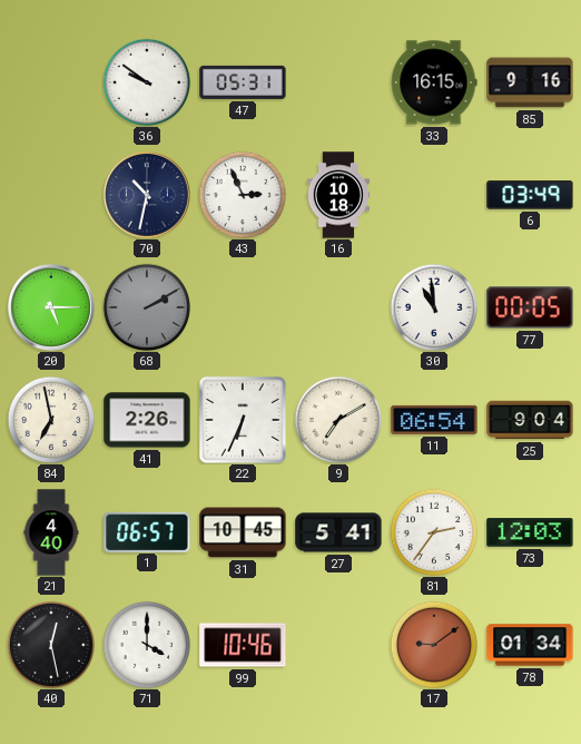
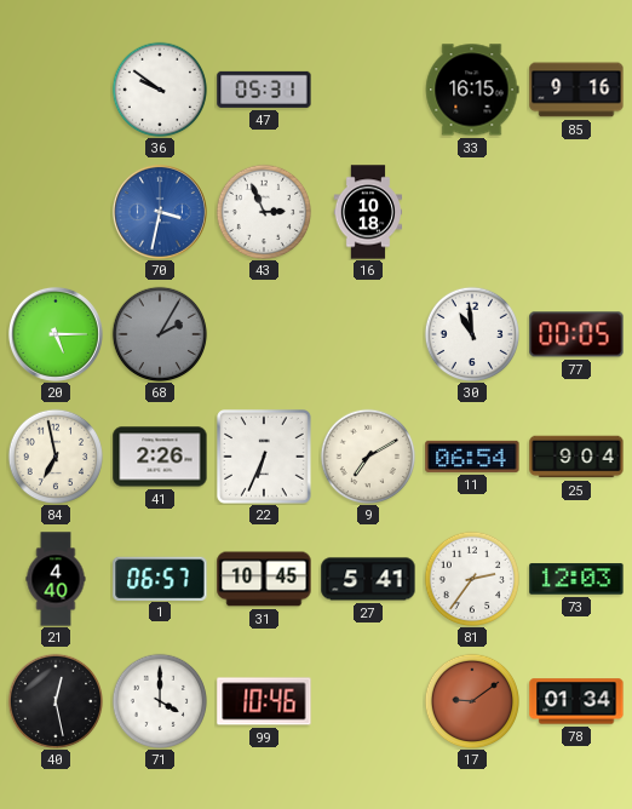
70: 10:32 -> 3:32
70 dial: navy -> blue
6: 03:49 -> none
68: 2:10 -> 2:05
